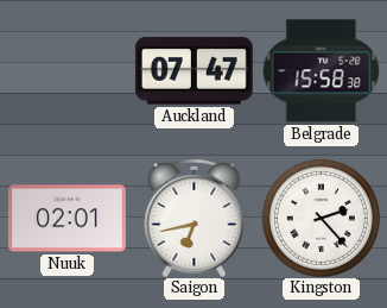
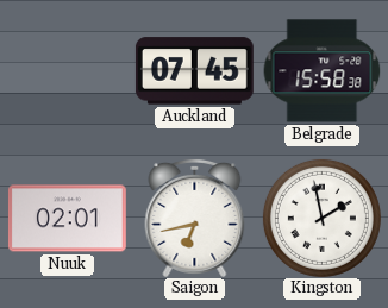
Auckland: 07:47 -> 07:45
Kingston: 2:23 -> 1:58
